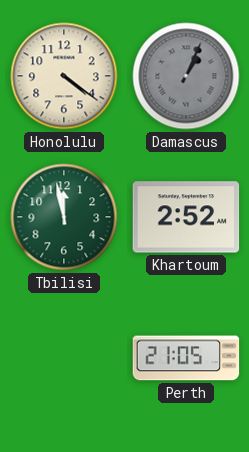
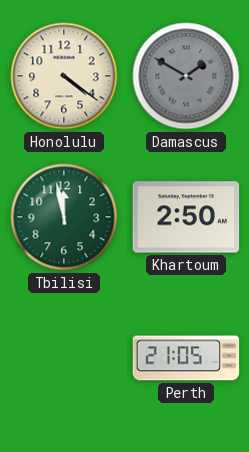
Damascus: 1:04 -> 1:50
Khartoum: 2:52 -> 2:50
